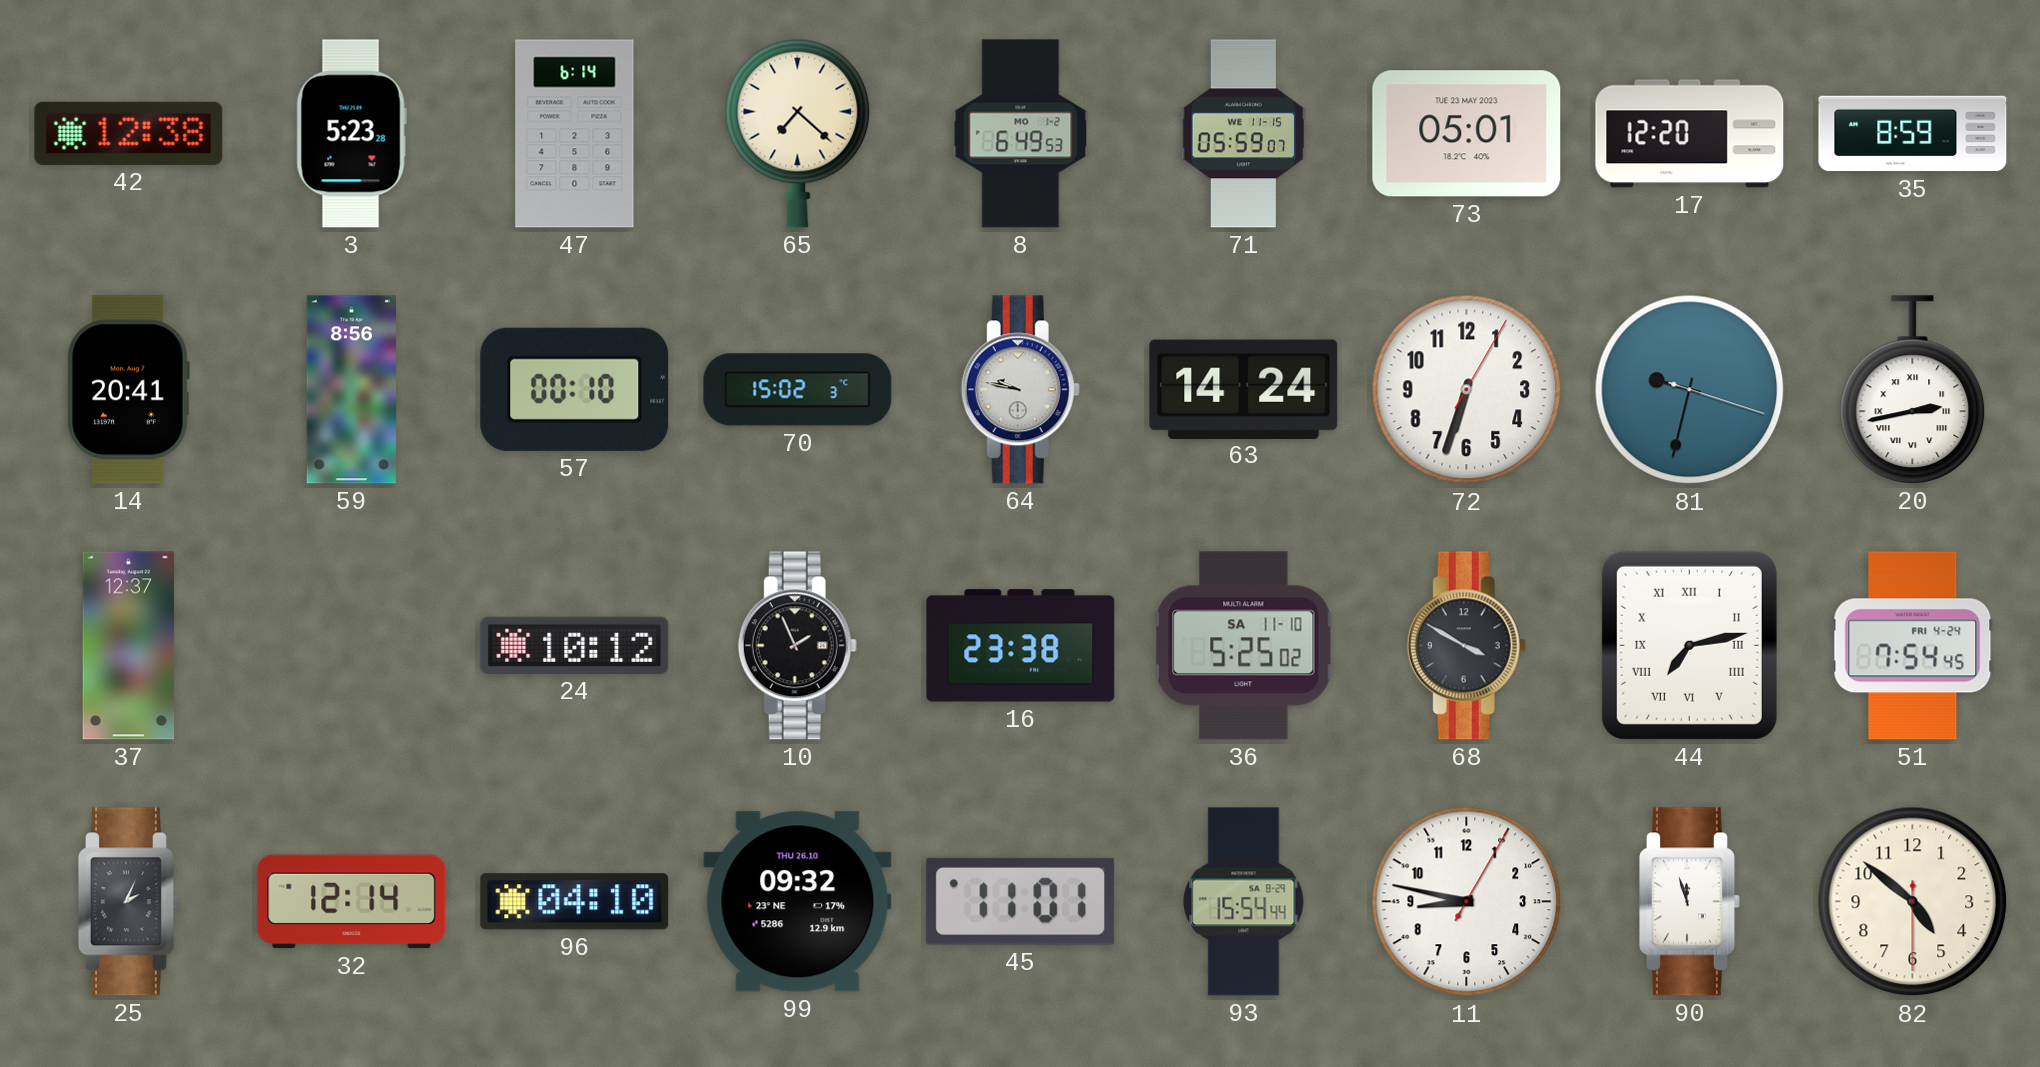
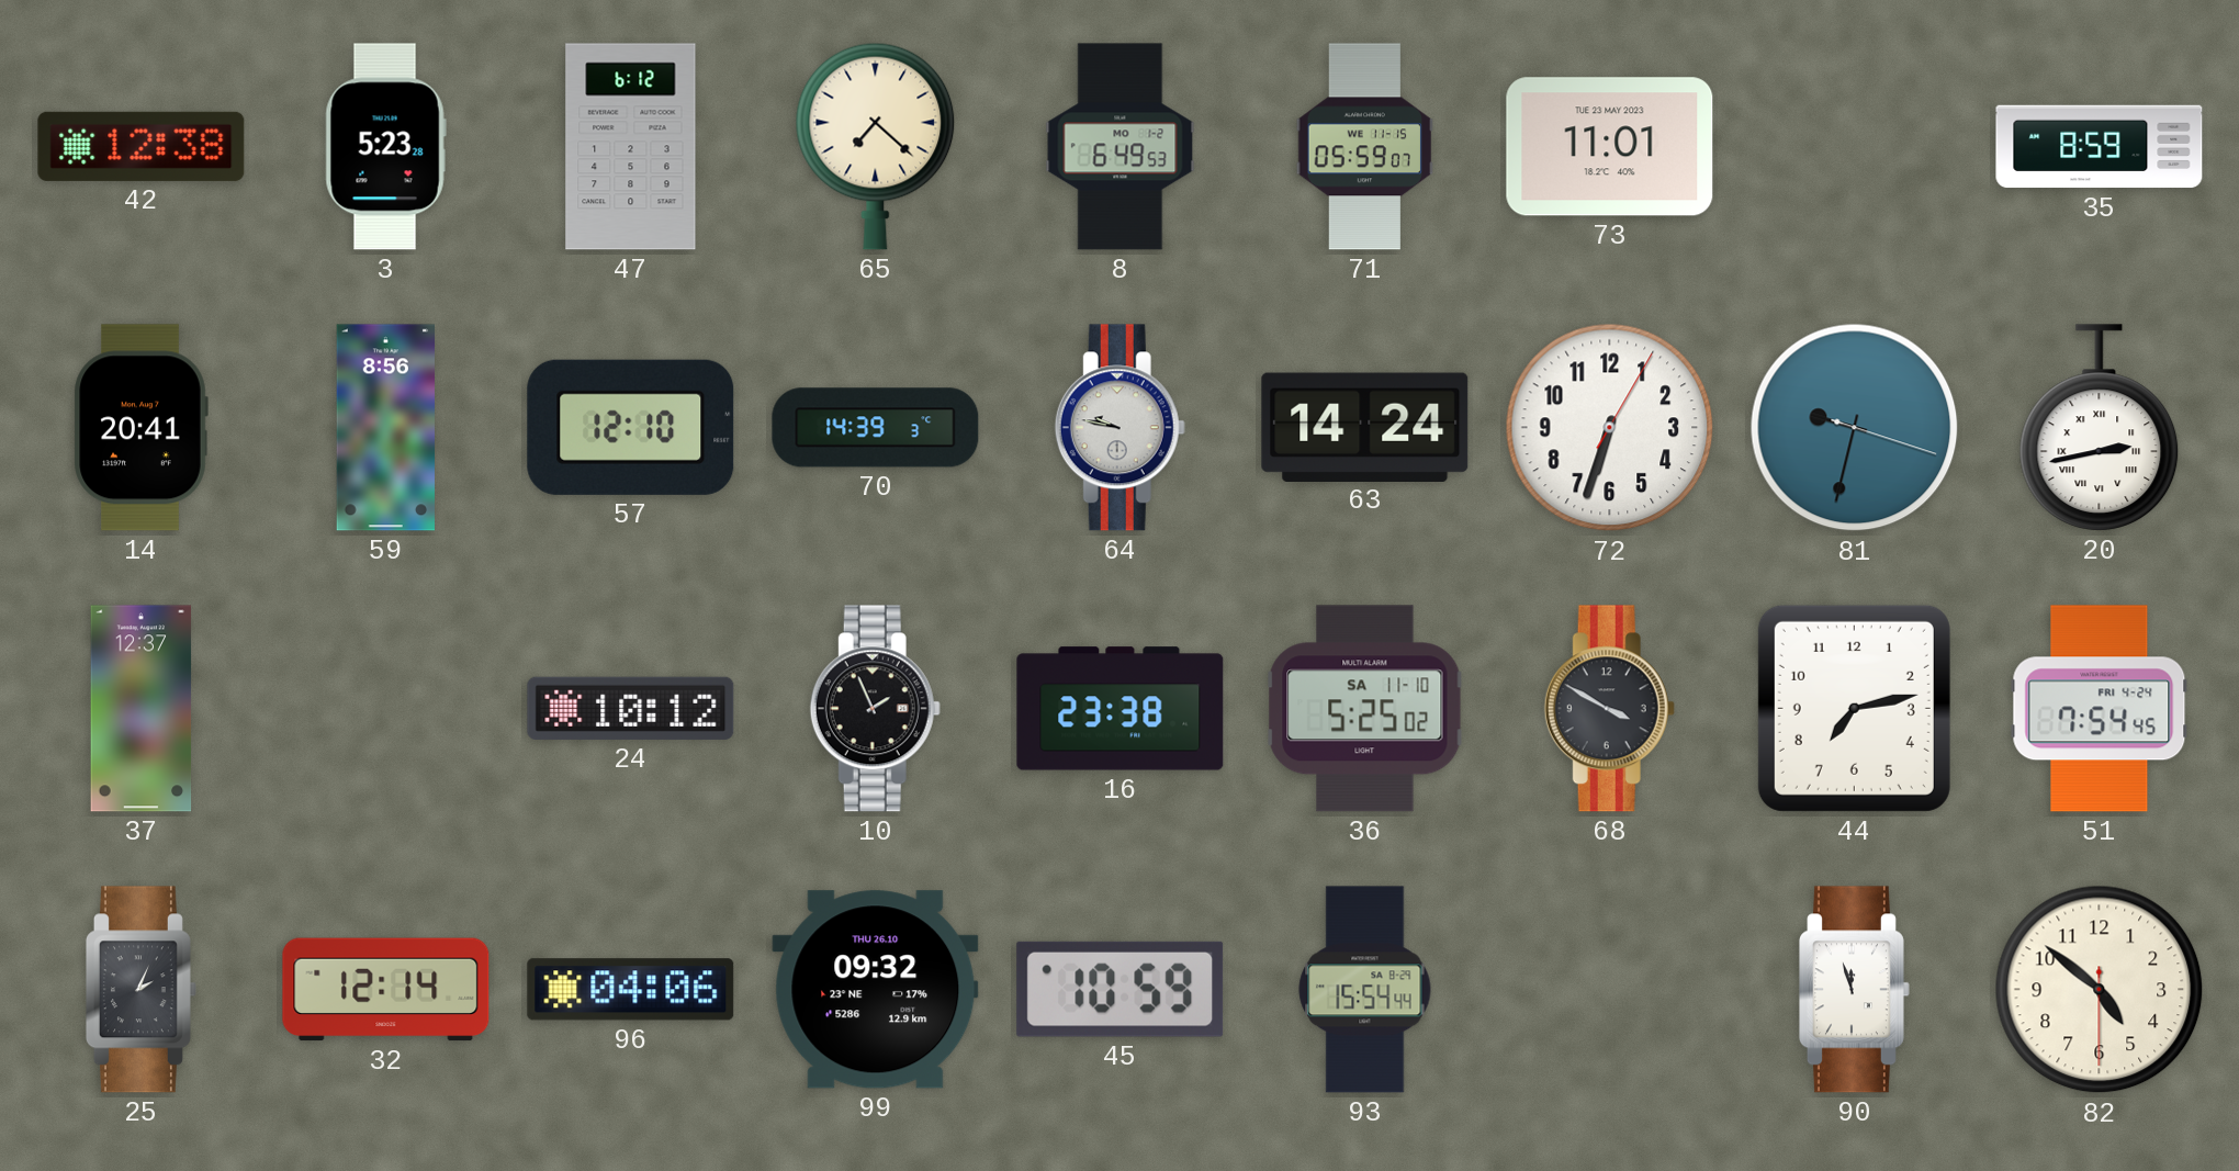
47: 6:14 -> 6:12
73: 05:01 -> 11:01
17: 12:20 -> none
57: 00:10 -> 12:10
70: 15:02 -> 14:39
44 numerals: Roman -> Arabic
96: 04:10 -> 04:06
45: 11:01 -> 10:59
11: 8:47 -> none
